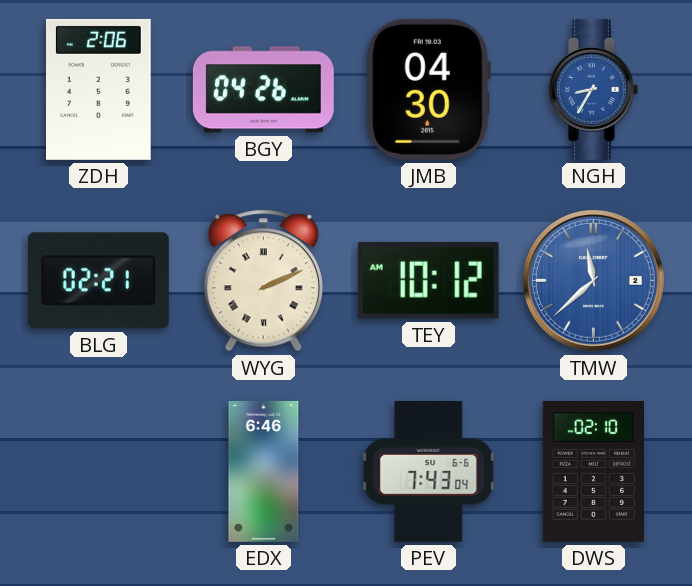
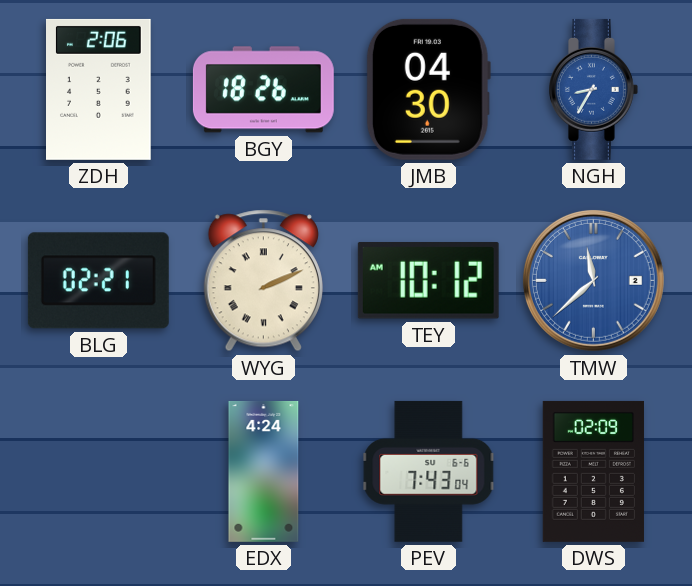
BGY: 04:26 -> 18:26
EDX: 6:46 -> 4:24
DWS: 02:10 -> 02:09
